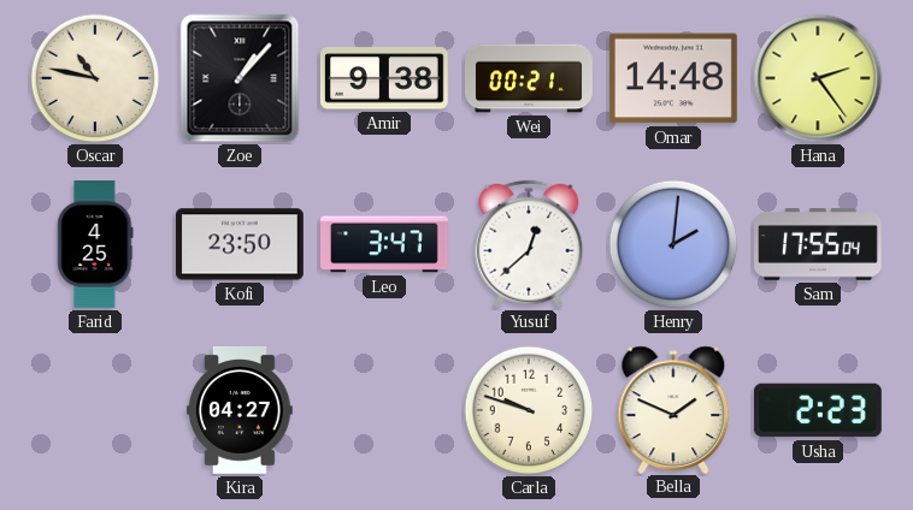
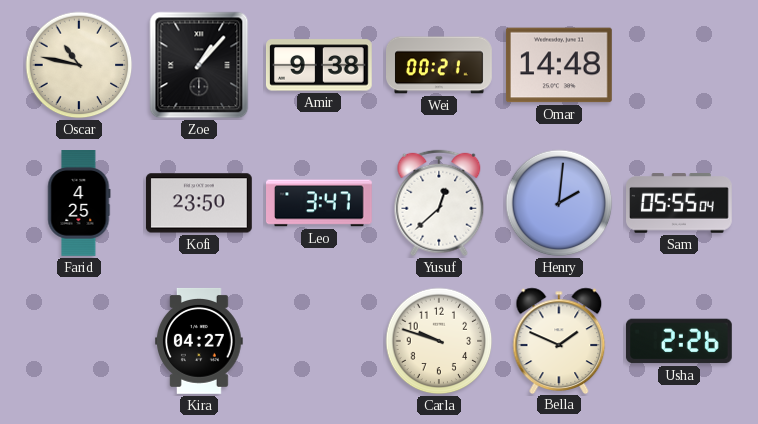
Hana: 2:24 -> none
Sam: 17:55 -> 05:55
Usha: 2:23 -> 2:26
